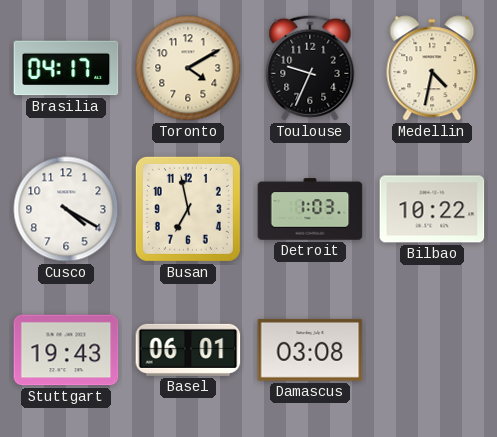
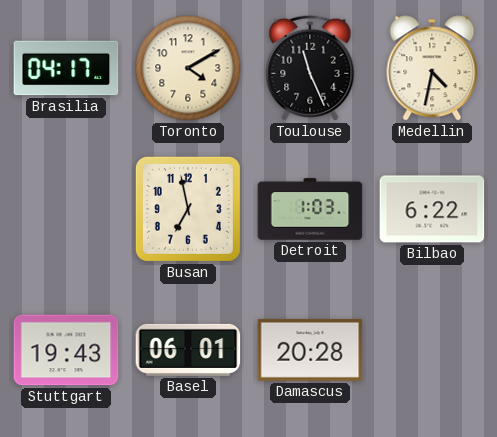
Toulouse: 9:34 -> 11:26
Cusco: 4:20 -> none
Bilbao: 10:22 -> 6:22
Damascus: 03:08 -> 20:28
